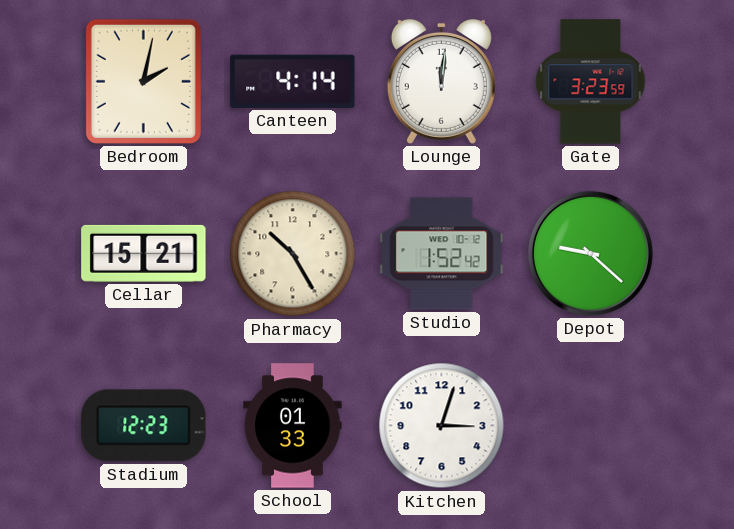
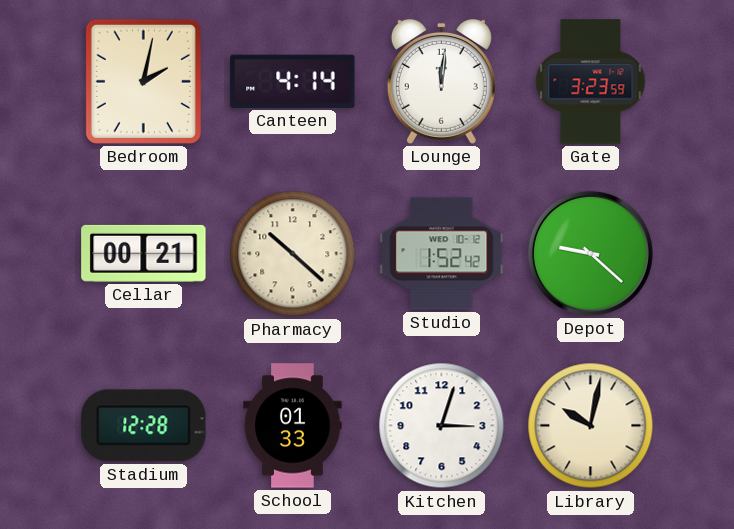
Cellar: 15:21 -> 00:21
Pharmacy: 10:25 -> 10:22
Stadium: 12:23 -> 12:28
Library: none -> 10:02
